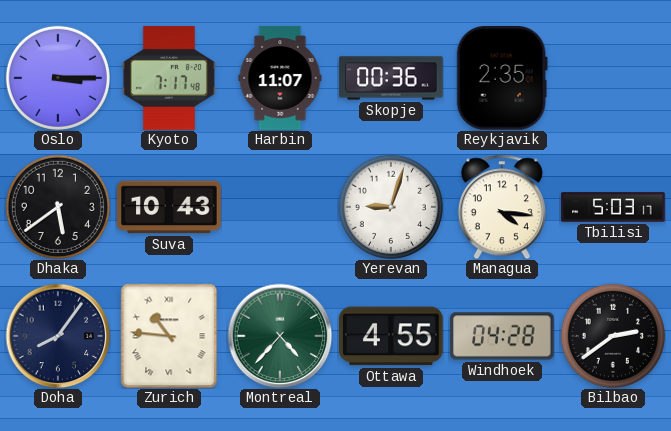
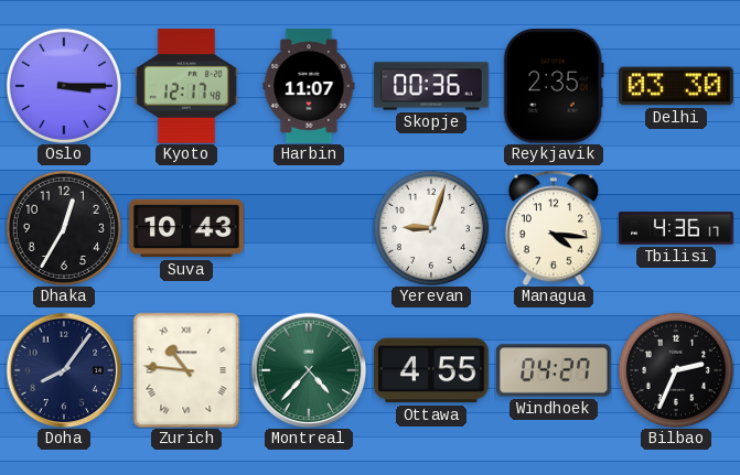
Kyoto: 7:17 -> 12:17
Delhi: none -> 03:30
Dhaka: 5:39 -> 12:35
Tbilisi: 5:03 -> 4:36
Windhoek: 04:28 -> 04:27
Bilbao: 2:39 -> 2:34
